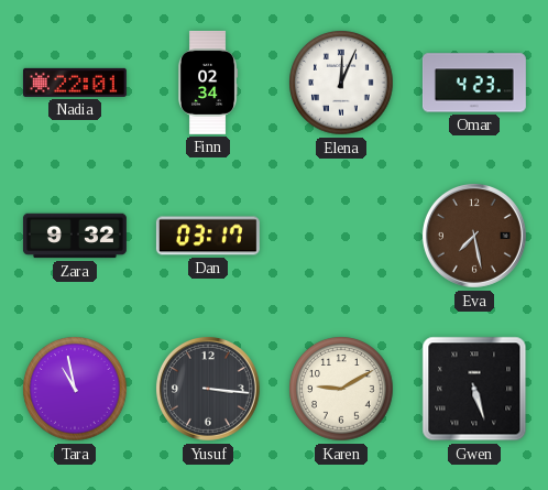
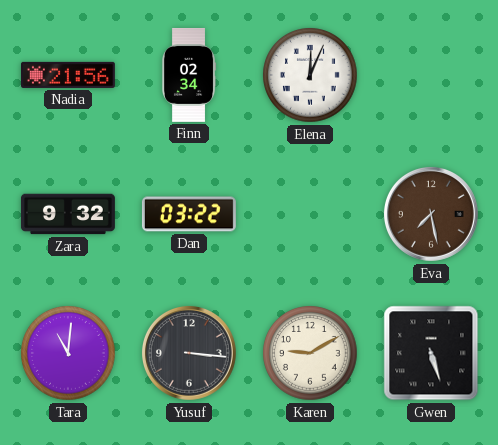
Nadia: 22:01 -> 21:56
Omar: 4:23 -> none
Dan: 03:17 -> 03:22
Tara: 10:58 -> 11:01
